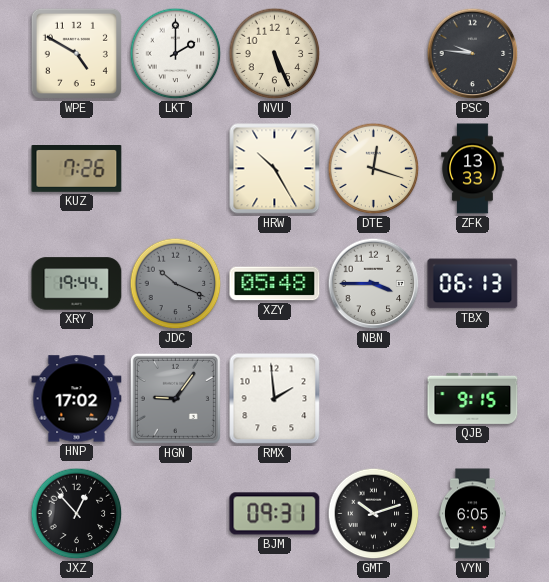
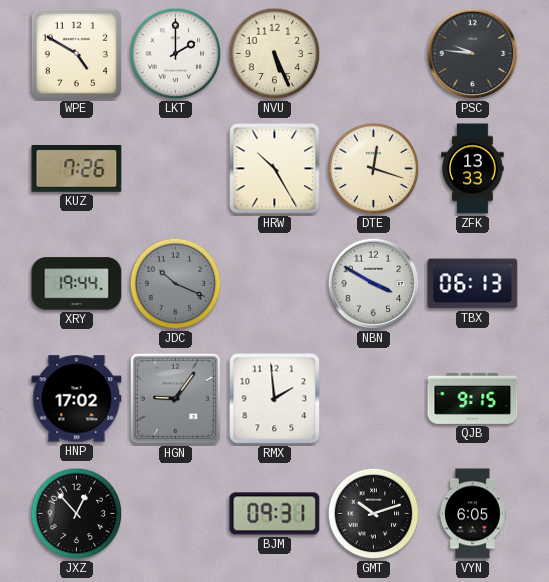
XZY: 05:48 -> none
NBN: 3:45 -> 3:50
